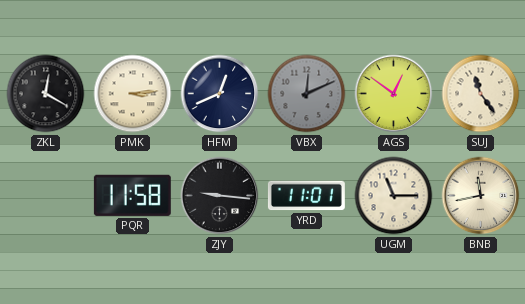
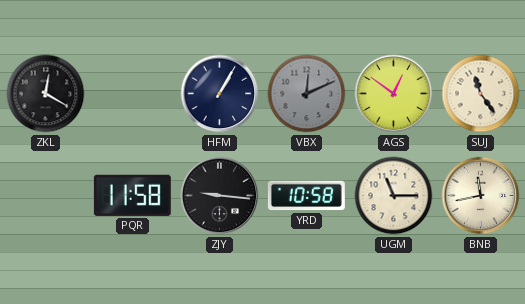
PMK: 3:14 -> none
HFM: 12:41 -> 1:05
YRD: 11:01 -> 10:58
